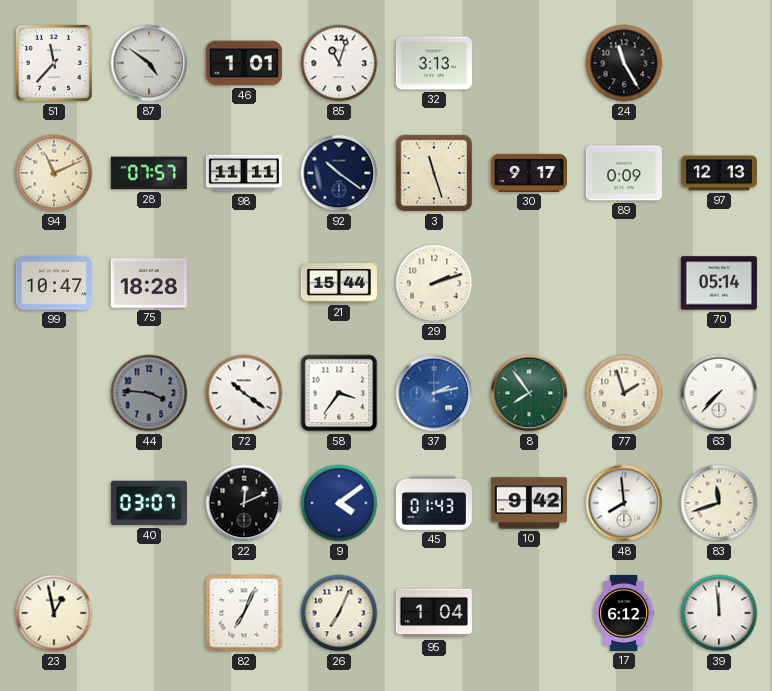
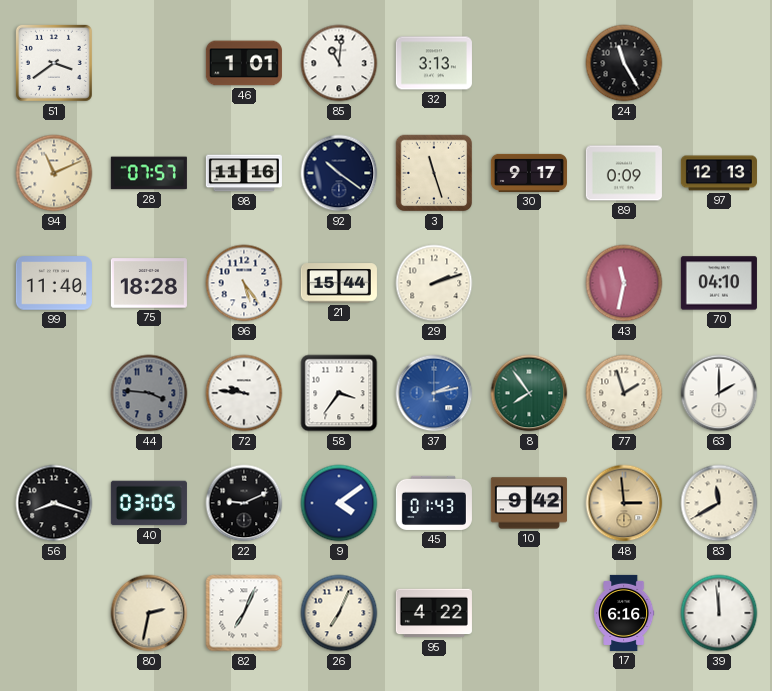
51: 11:37 -> 3:39
87: 4:51 -> none
85: 11:03 -> 11:01
98: 11:11 -> 11:16
99: 10:47 -> 11:40
96: none -> 5:24
43: none -> 11:32
70: 05:14 -> 04:10
72: 10:21 -> 9:46
63: 7:37 -> 2:00
56: none -> 8:18
40: 03:07 -> 03:05
22: 12:11 -> 9:11
48: 7:59 -> 2:59
48 dial: white -> champagne
83: 11:42 -> 11:40
23: 12:58 -> none
80: none -> 2:32
95: 1:04 -> 4:22
17: 6:12 -> 6:16
